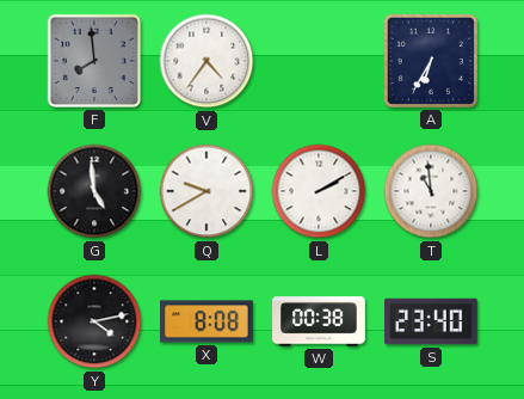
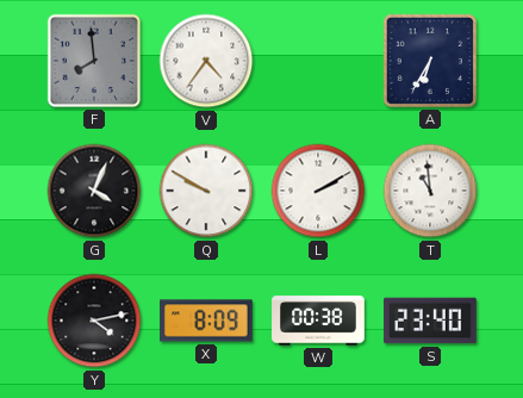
G: 4:59 -> 4:04
Q: 9:40 -> 9:50
X: 8:08 -> 8:09
